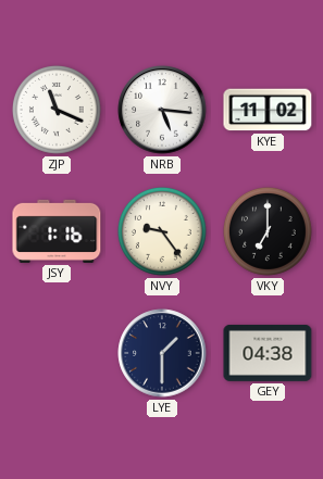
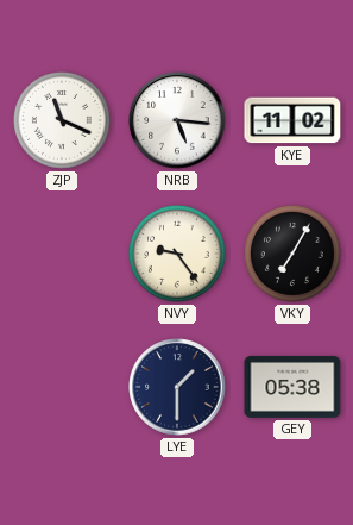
JSY: 1:16 -> none
VKY: 7:00 -> 7:05
GEY: 04:38 -> 05:38
